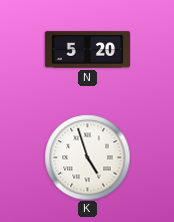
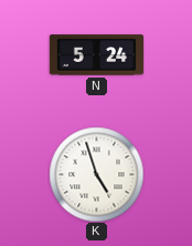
N: 5:20 -> 5:24
